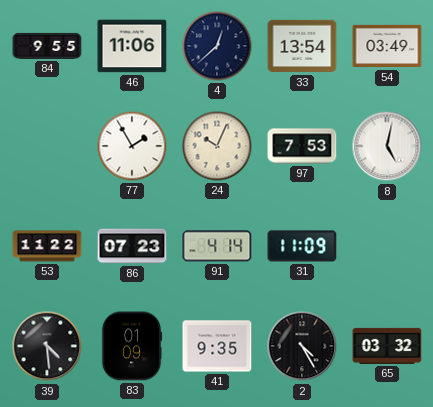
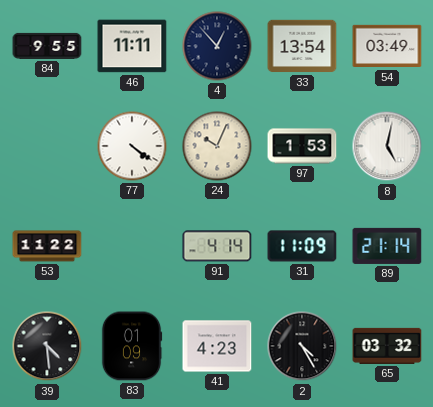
46: 11:06 -> 11:11
4: 12:38 -> 12:53
77: 1:55 -> 4:21
97: 7:53 -> 1:53
86: 07:23 -> none
89: none -> 21:14
41: 9:35 -> 4:23
